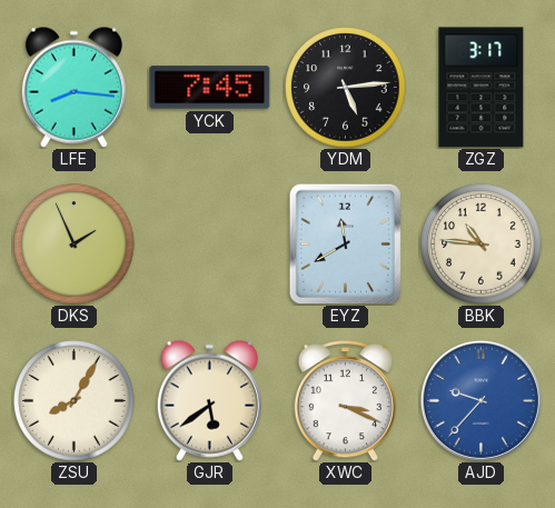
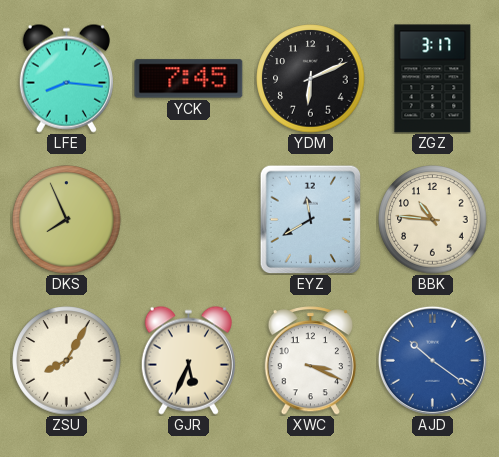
YDM: 5:14 -> 6:11
DKS: 1:56 -> 7:56
GJR: 5:39 -> 5:34
AJD: 9:37 -> 10:21
